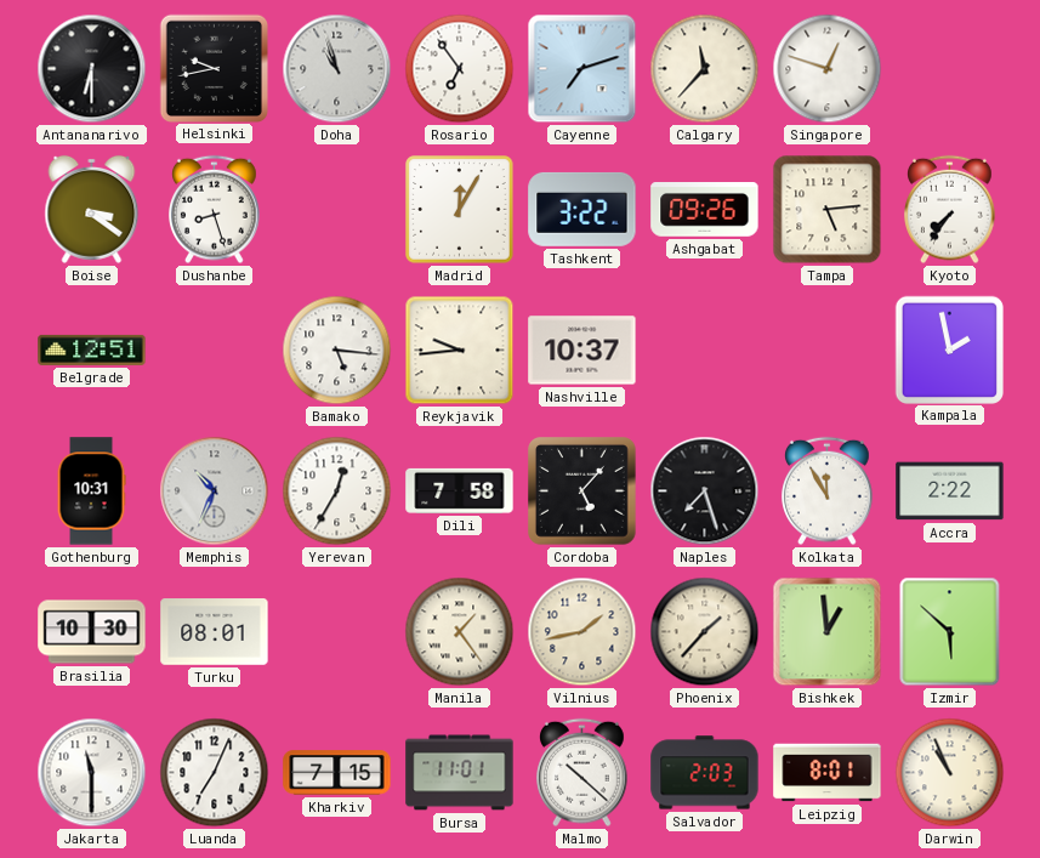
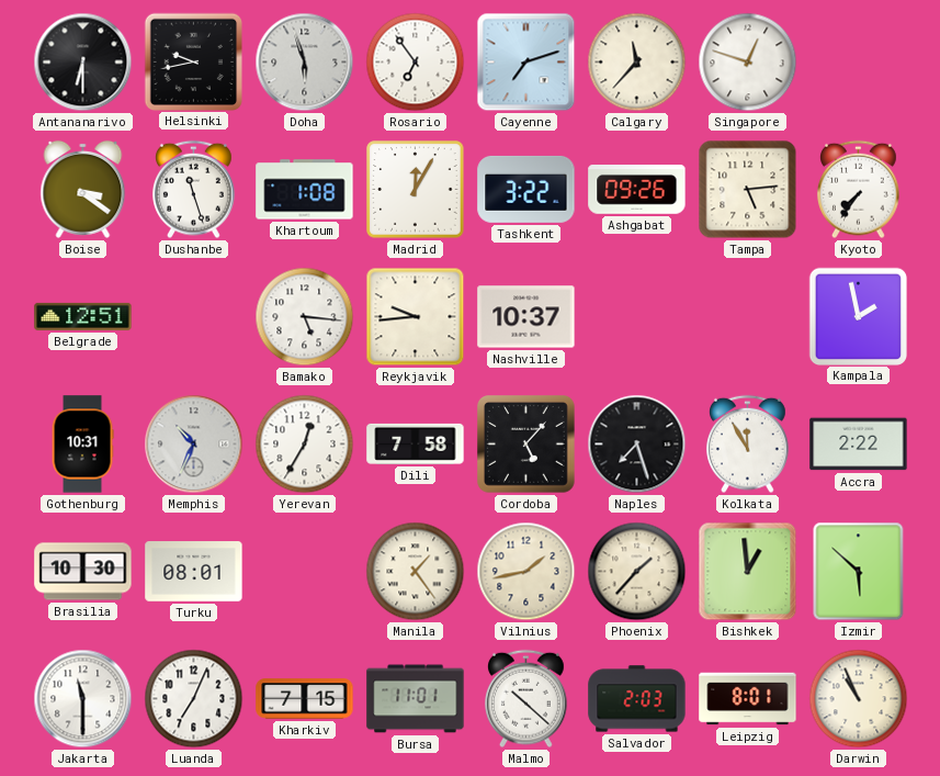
Doha: 10:57 -> 5:57
Dushanbe: 8:27 -> 11:27
Khartoum: none -> 1:08
